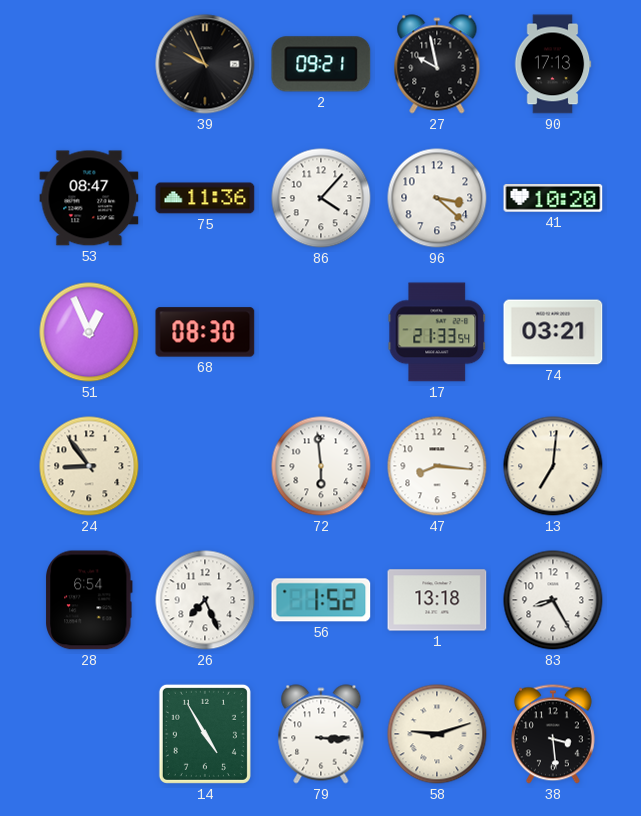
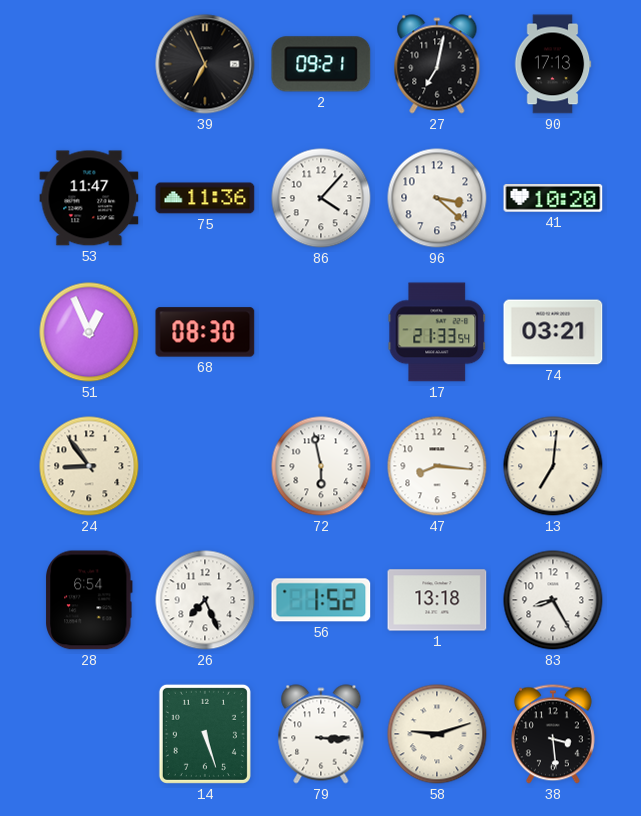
39: 9:56 -> 6:56
27: 9:58 -> 7:02
53: 08:47 -> 11:47
72: 5:59 -> 5:58
14: 4:55 -> 5:27
